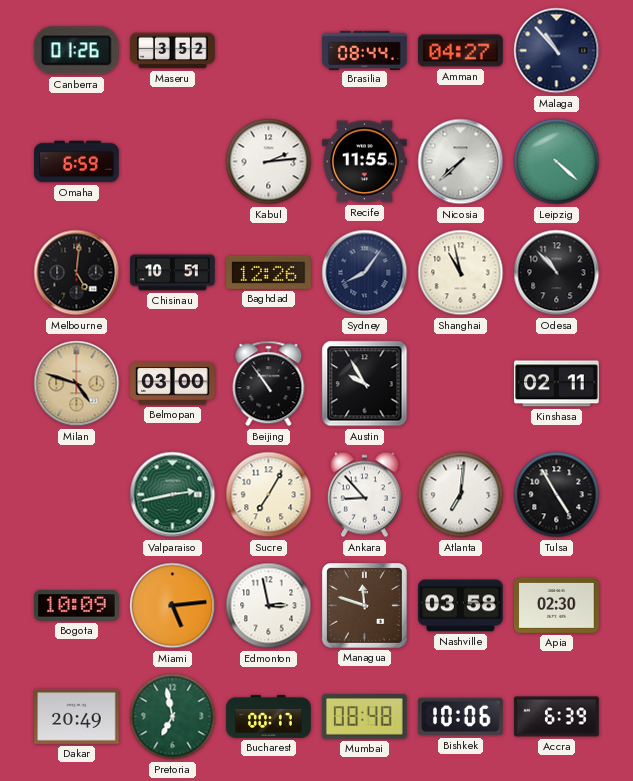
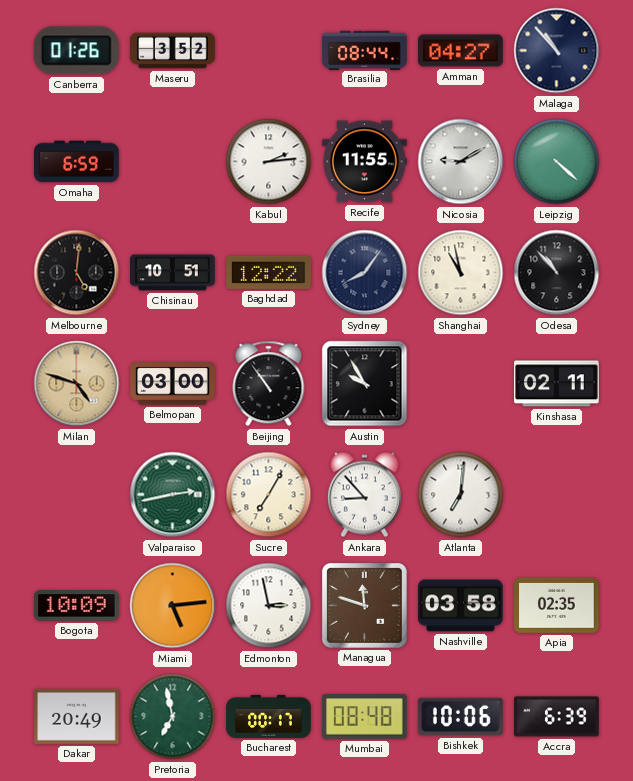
Nicosia: 7:38 -> 9:10
Baghdad: 12:26 -> 12:22
Tulsa: 4:55 -> none
Apia: 02:30 -> 02:35
